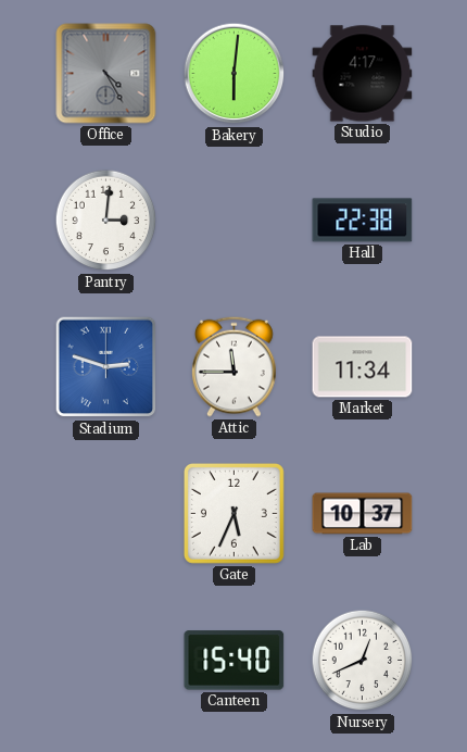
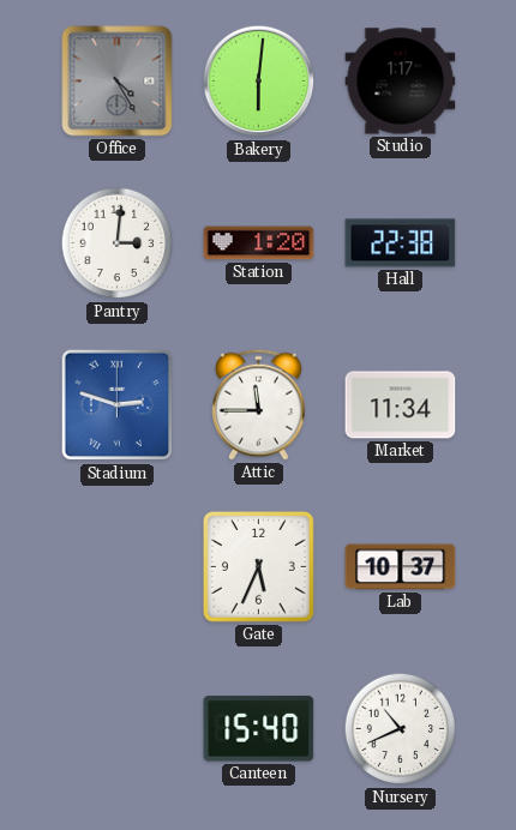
Studio: 4:17 -> 1:17
Station: none -> 1:20
Nursery: 12:41 -> 10:41
